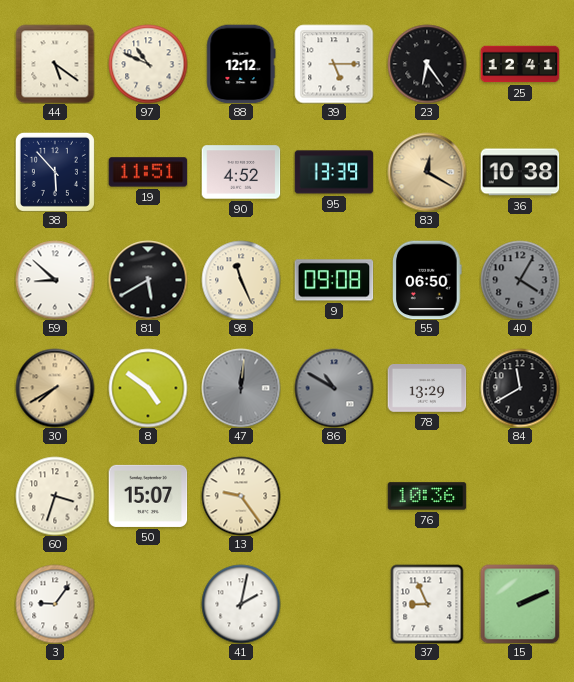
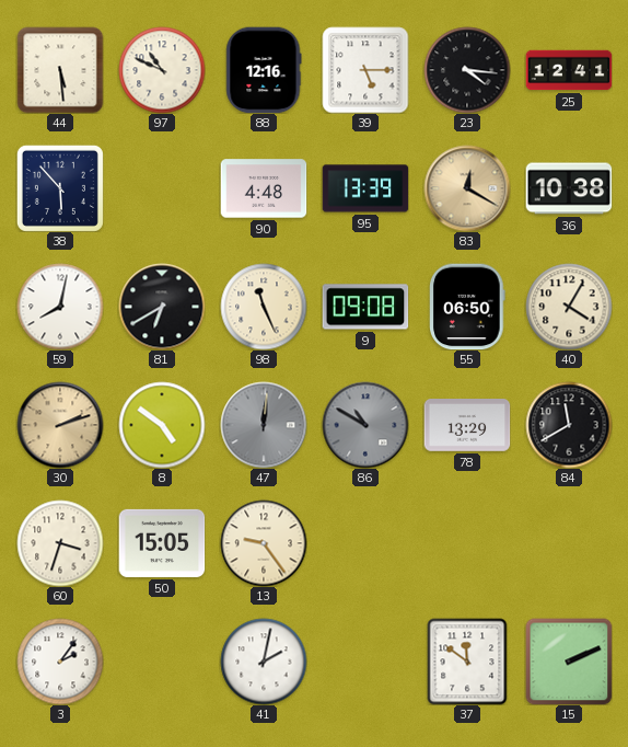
44: 5:21 -> 5:29
88: 12:12 -> 12:16
23: 6:24 -> 4:16
19: 11:51 -> none
90: 4:52 -> 4:48
59: 8:52 -> 8:02
81: 5:40 -> 6:40
40 dial: grey -> cream
30: 7:40 -> 2:12
50: 15:07 -> 15:05
76: 10:36 -> none
3: 9:06 -> 2:06
37: 8:56 -> 11:51
